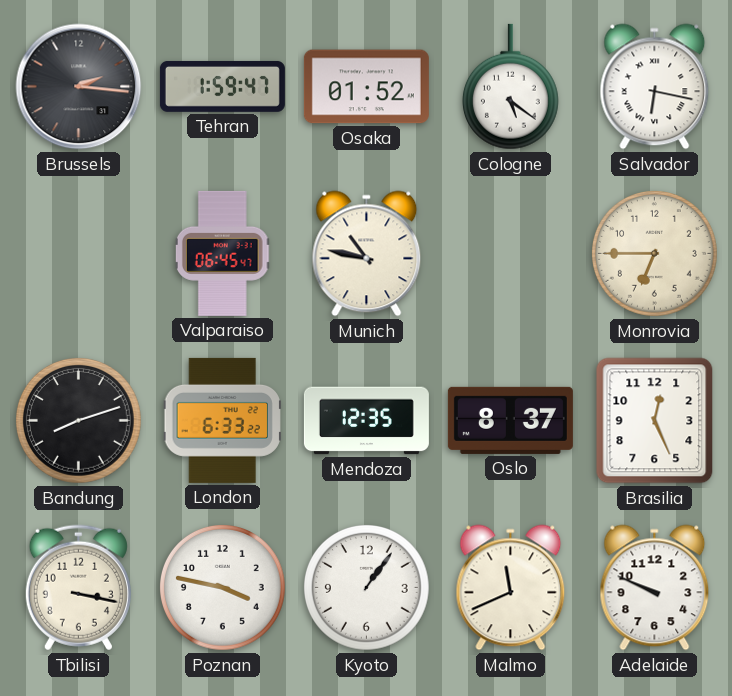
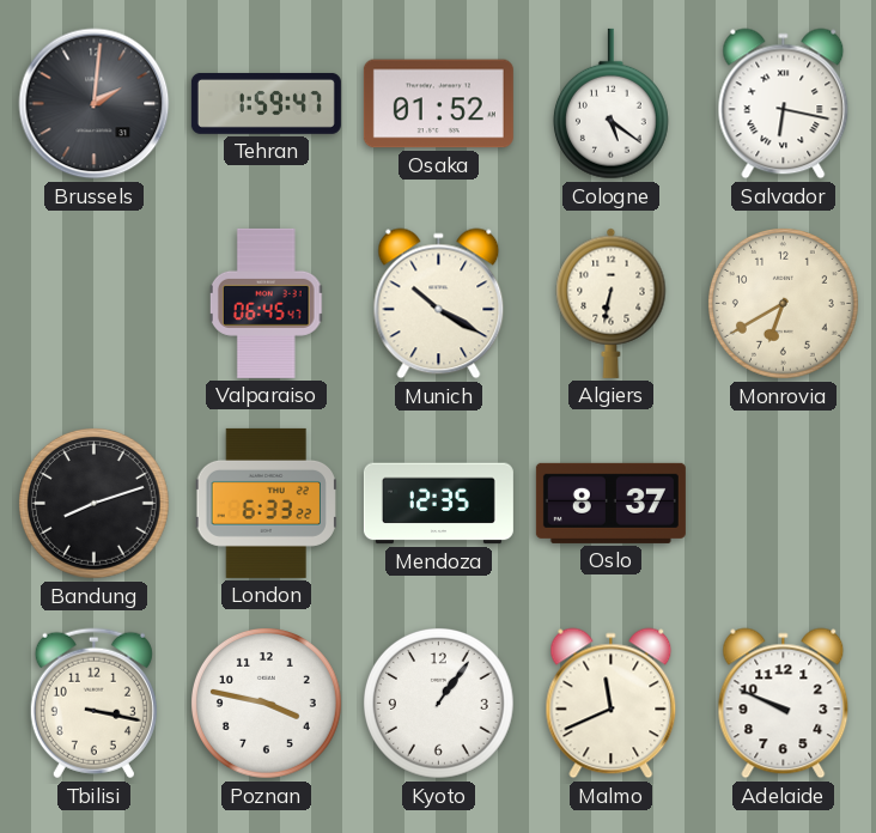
Brussels: 2:16 -> 2:01
Munich: 10:47 -> 10:20
Algiers: none -> 6:32
Monrovia: 6:45 -> 6:40
Brasilia: 12:26 -> none
